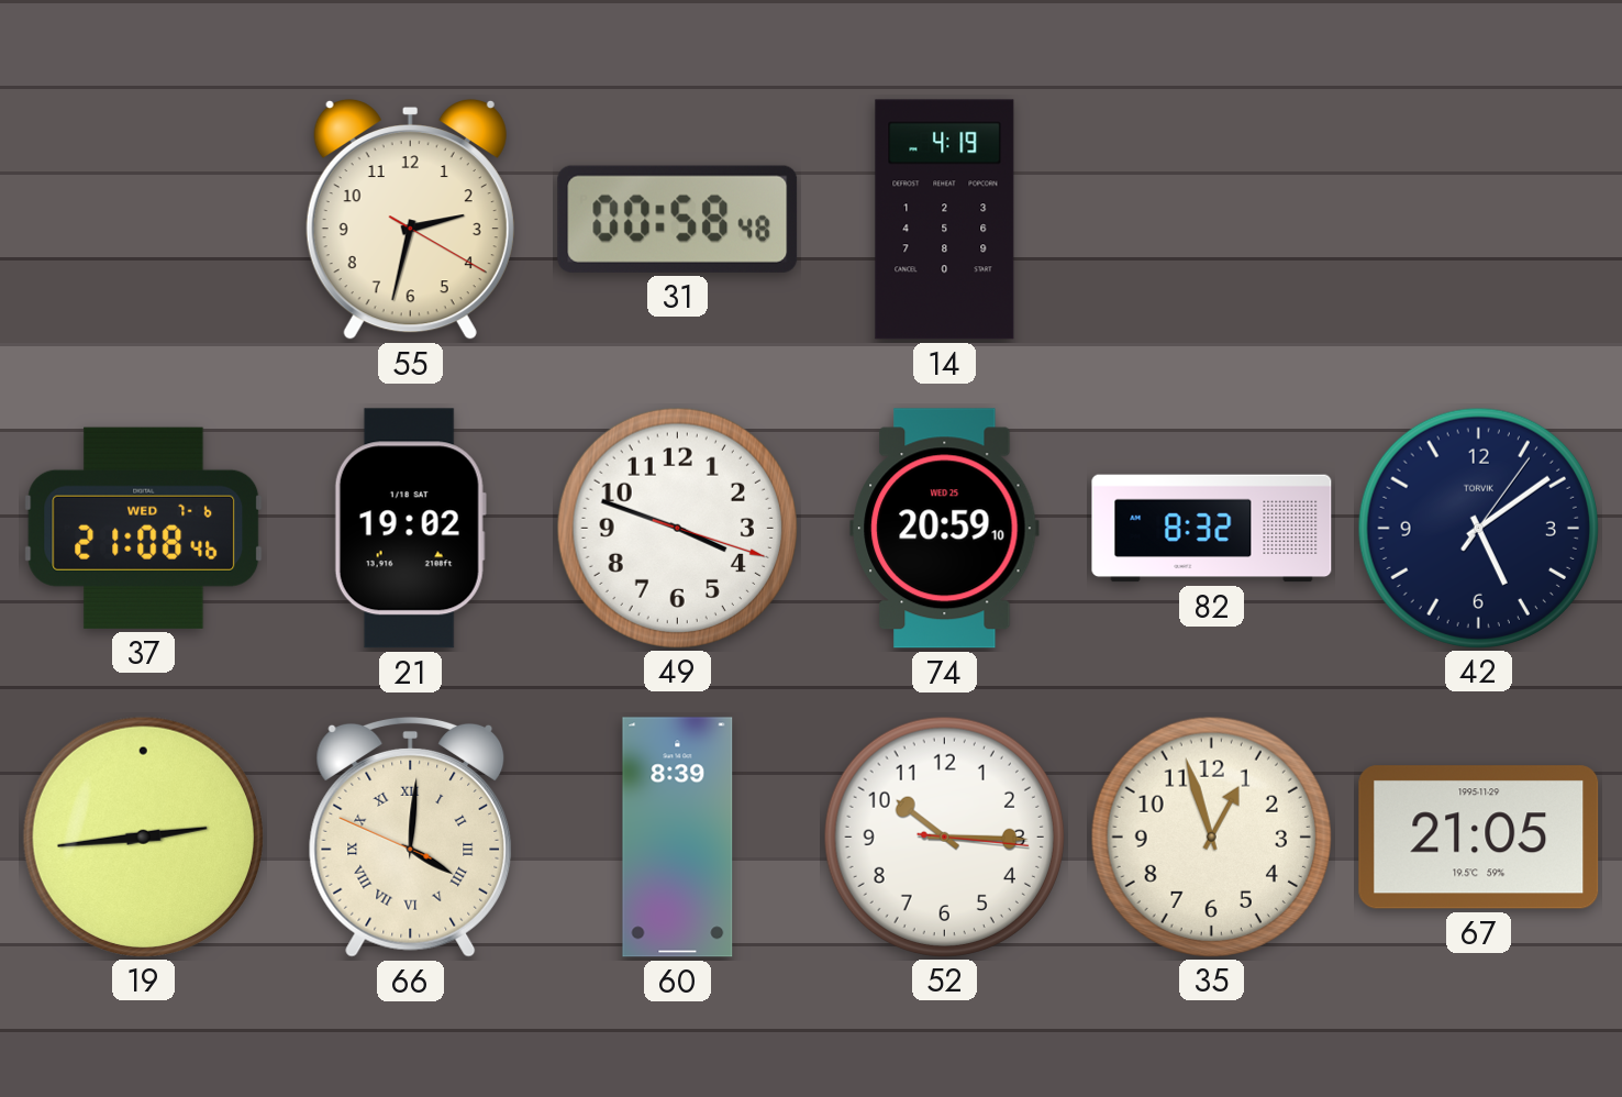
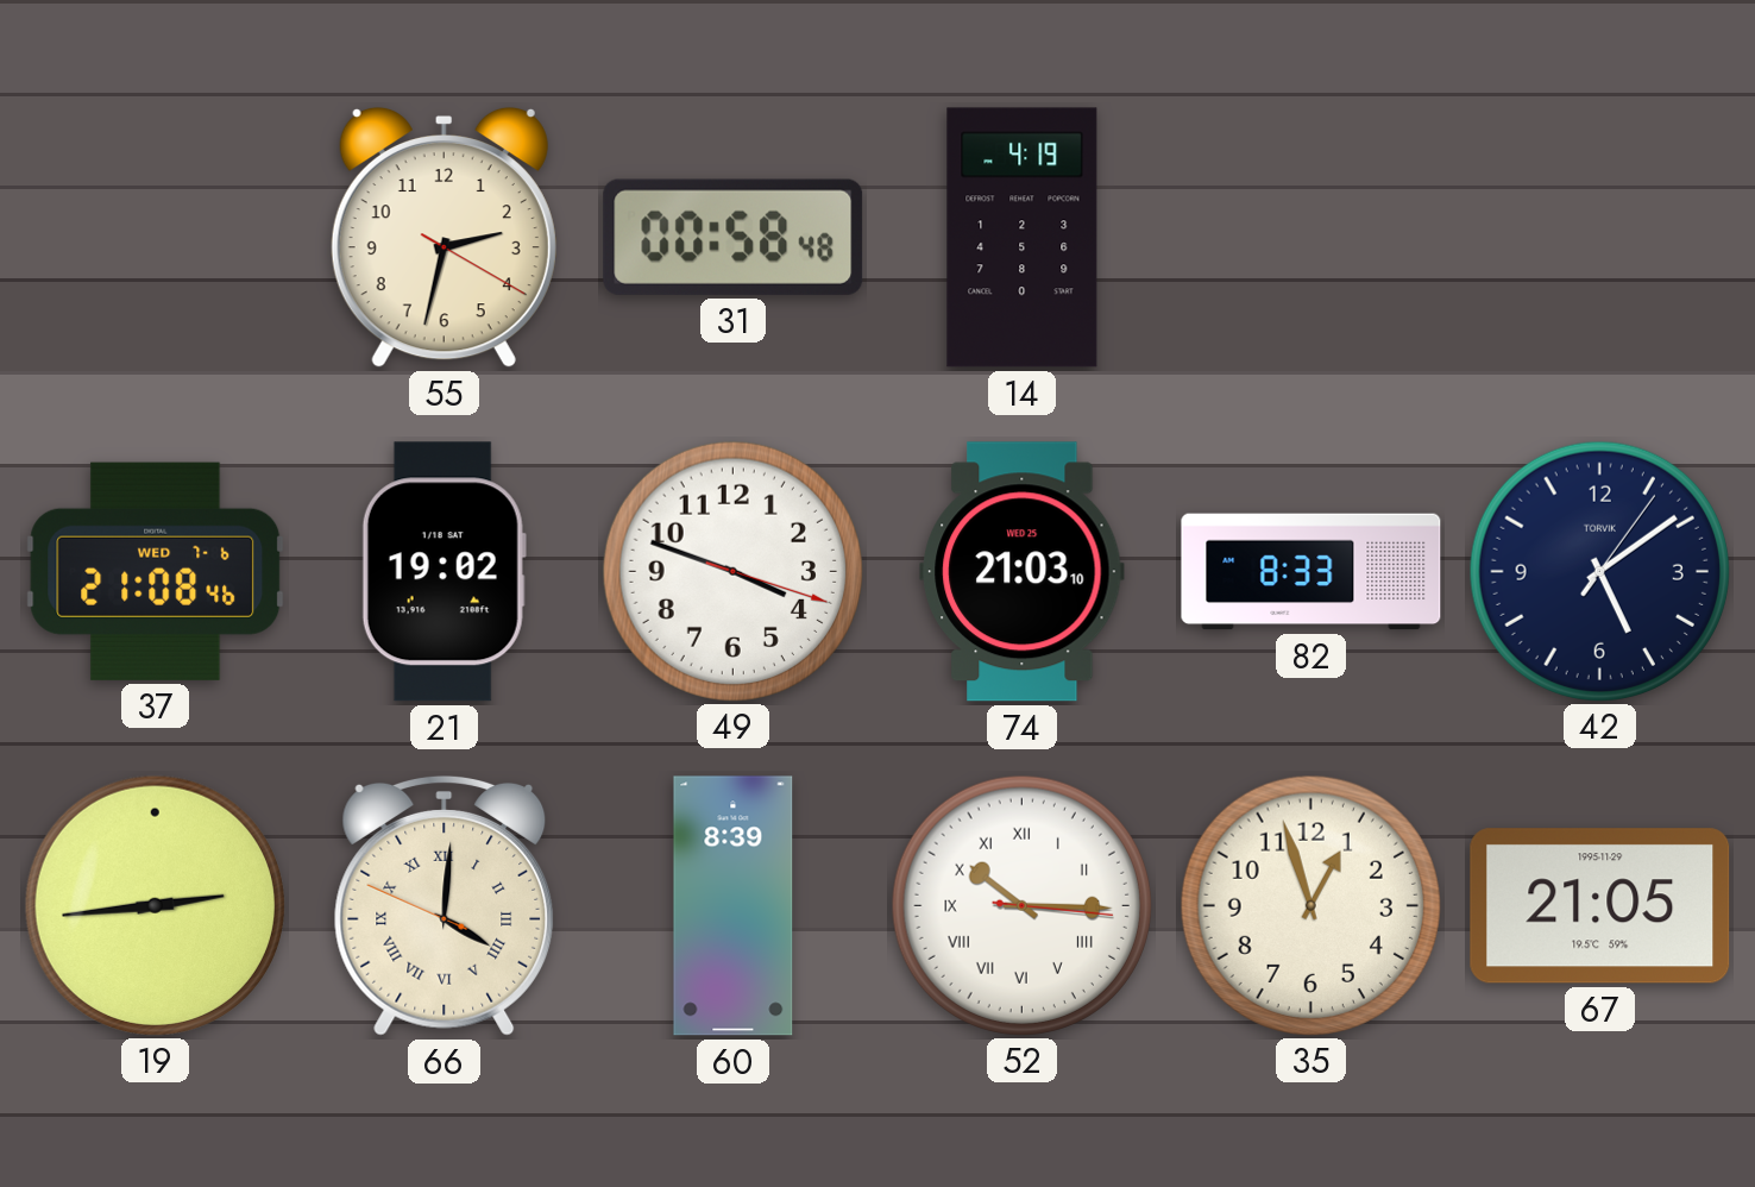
74: 20:59 -> 21:03
82: 8:32 -> 8:33
52 numerals: Arabic -> Roman
